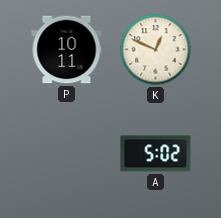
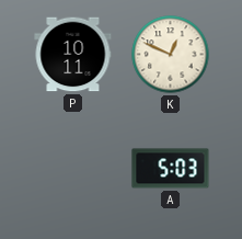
A: 5:02 -> 5:03
